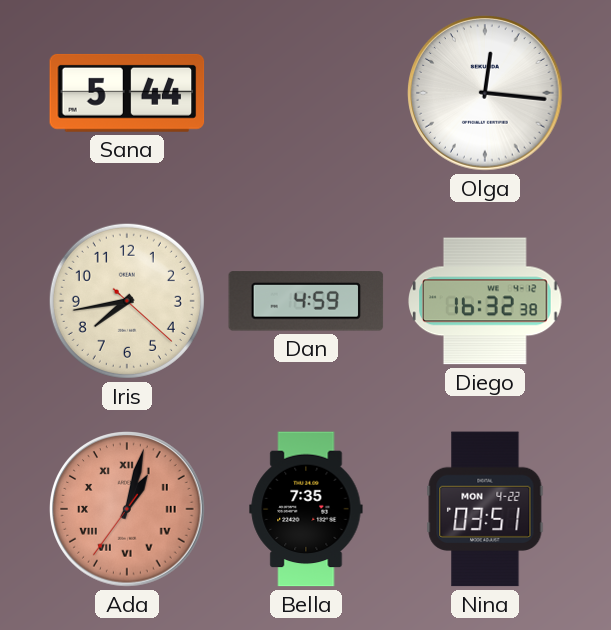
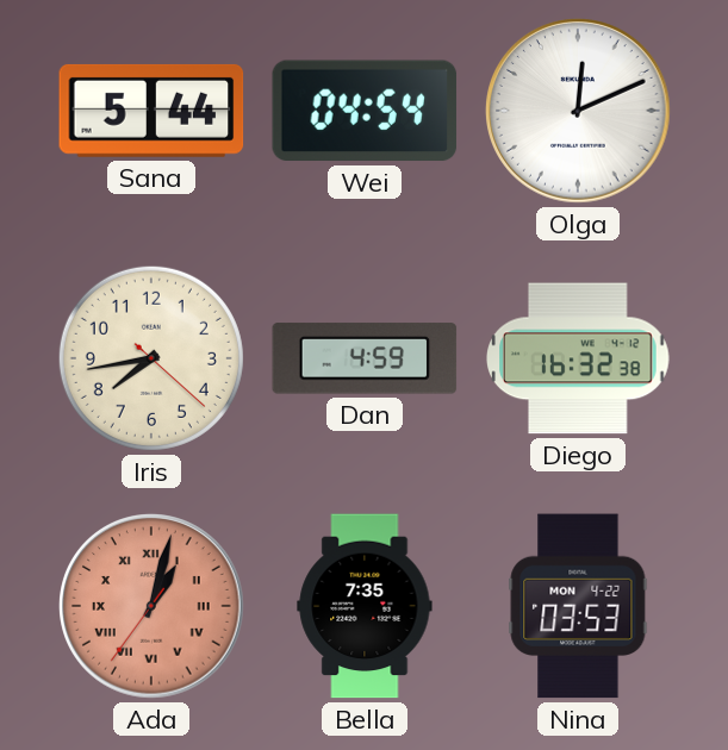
Wei: none -> 04:54
Olga: 12:16 -> 12:11
Nina: 03:51 -> 03:53
